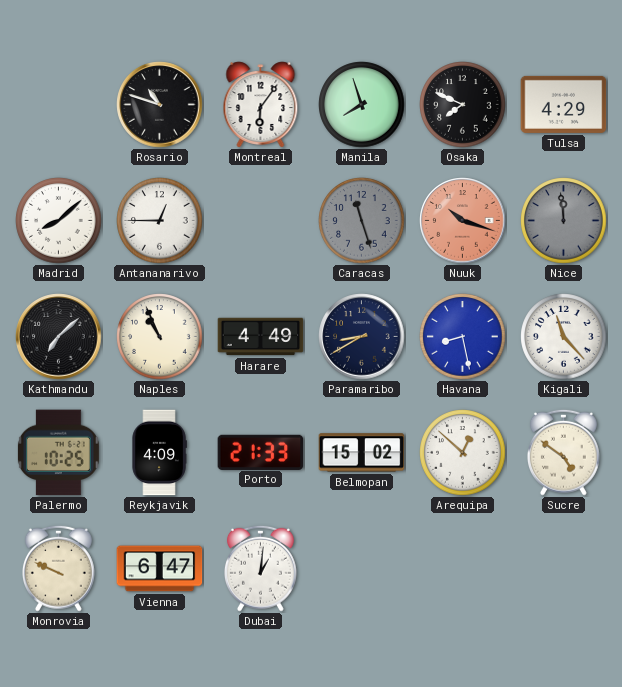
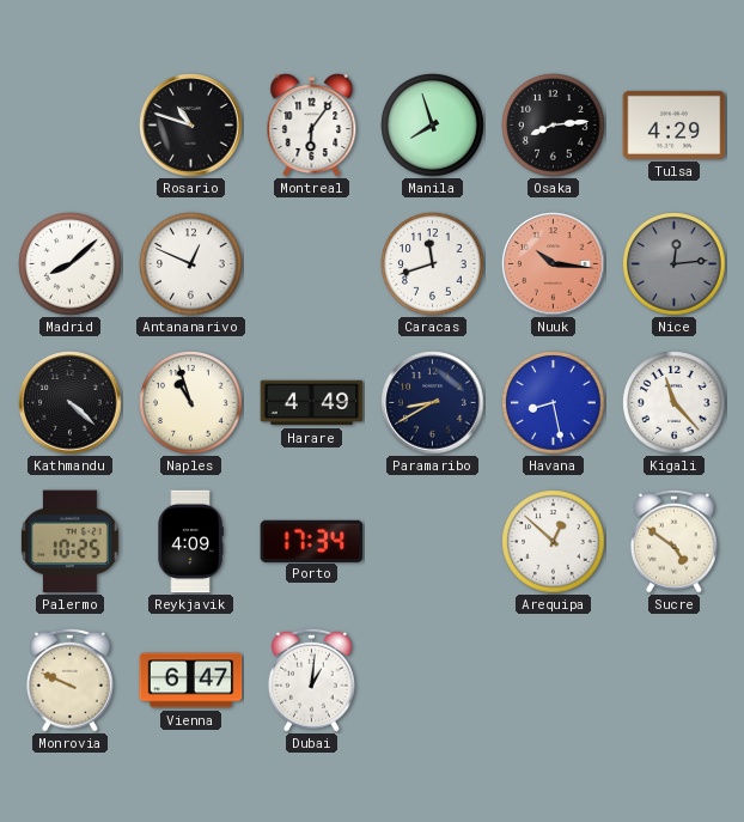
Osaka: 7:49 -> 8:14
Antananarivo: 12:45 -> 12:49
Caracas: 11:27 -> 11:42
Caracas dial: grey -> white
Nuuk: 10:18 -> 10:16
Nice: 11:59 -> 12:14
Kathmandu: 7:08 -> 4:22
Naples: 10:56 -> 10:57
Porto: 21:33 -> 17:34
Belmopan: 15:02 -> none
